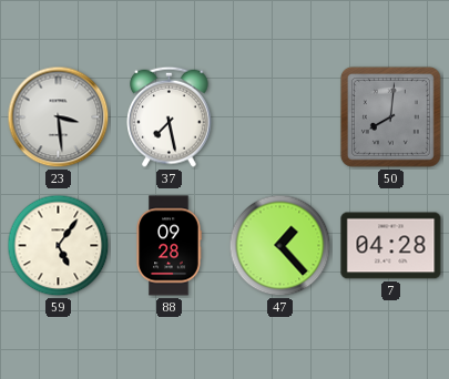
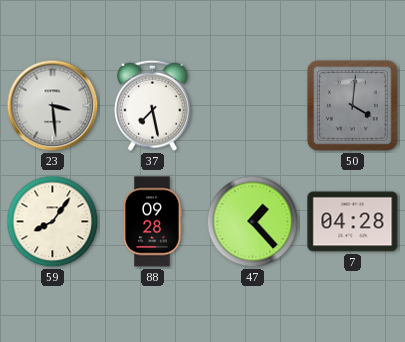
50: 8:01 -> 4:01
59: 5:06 -> 8:06
